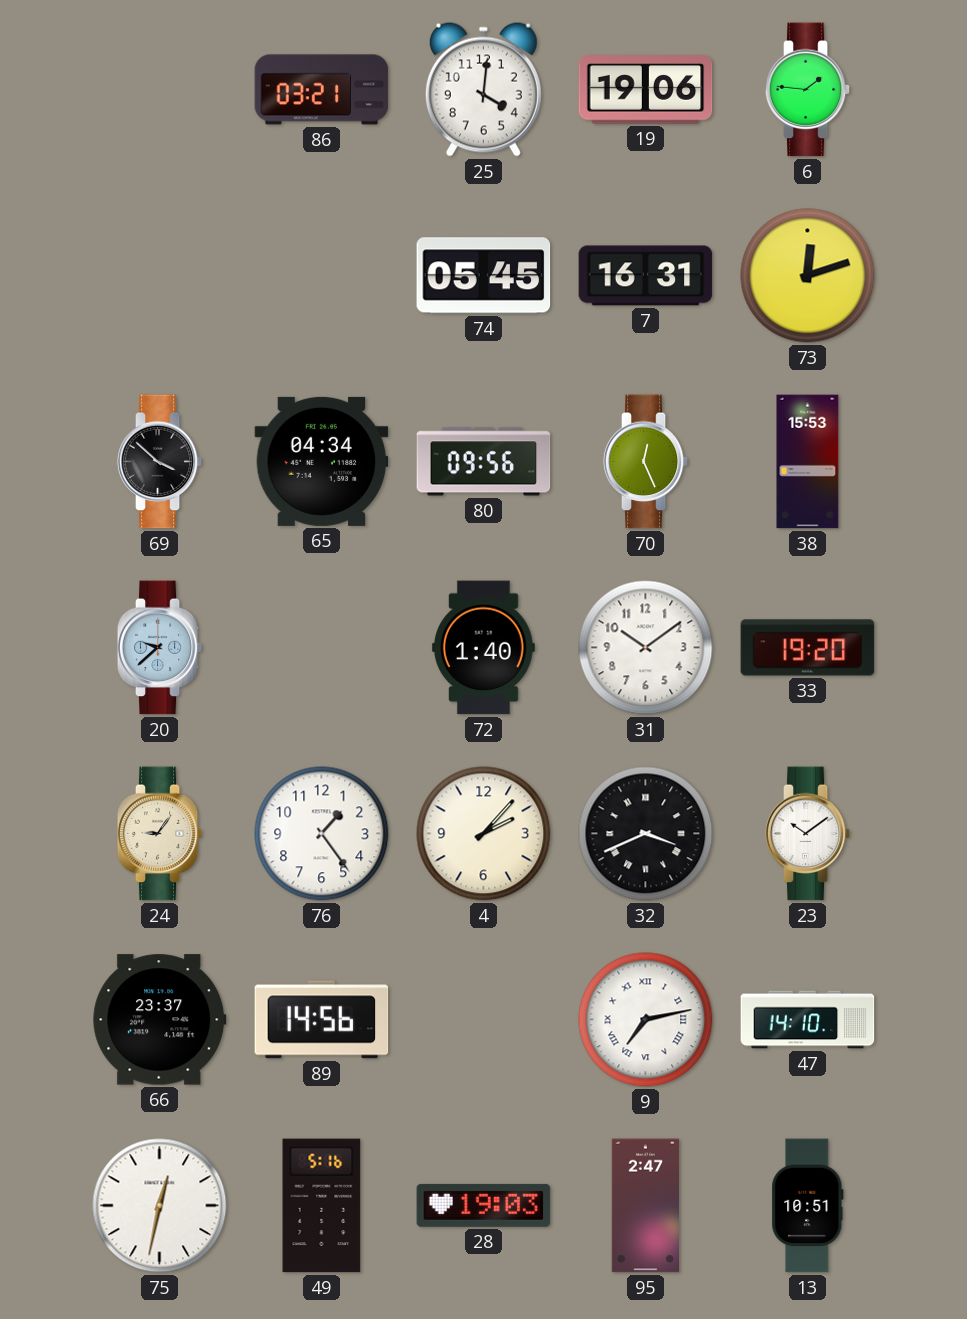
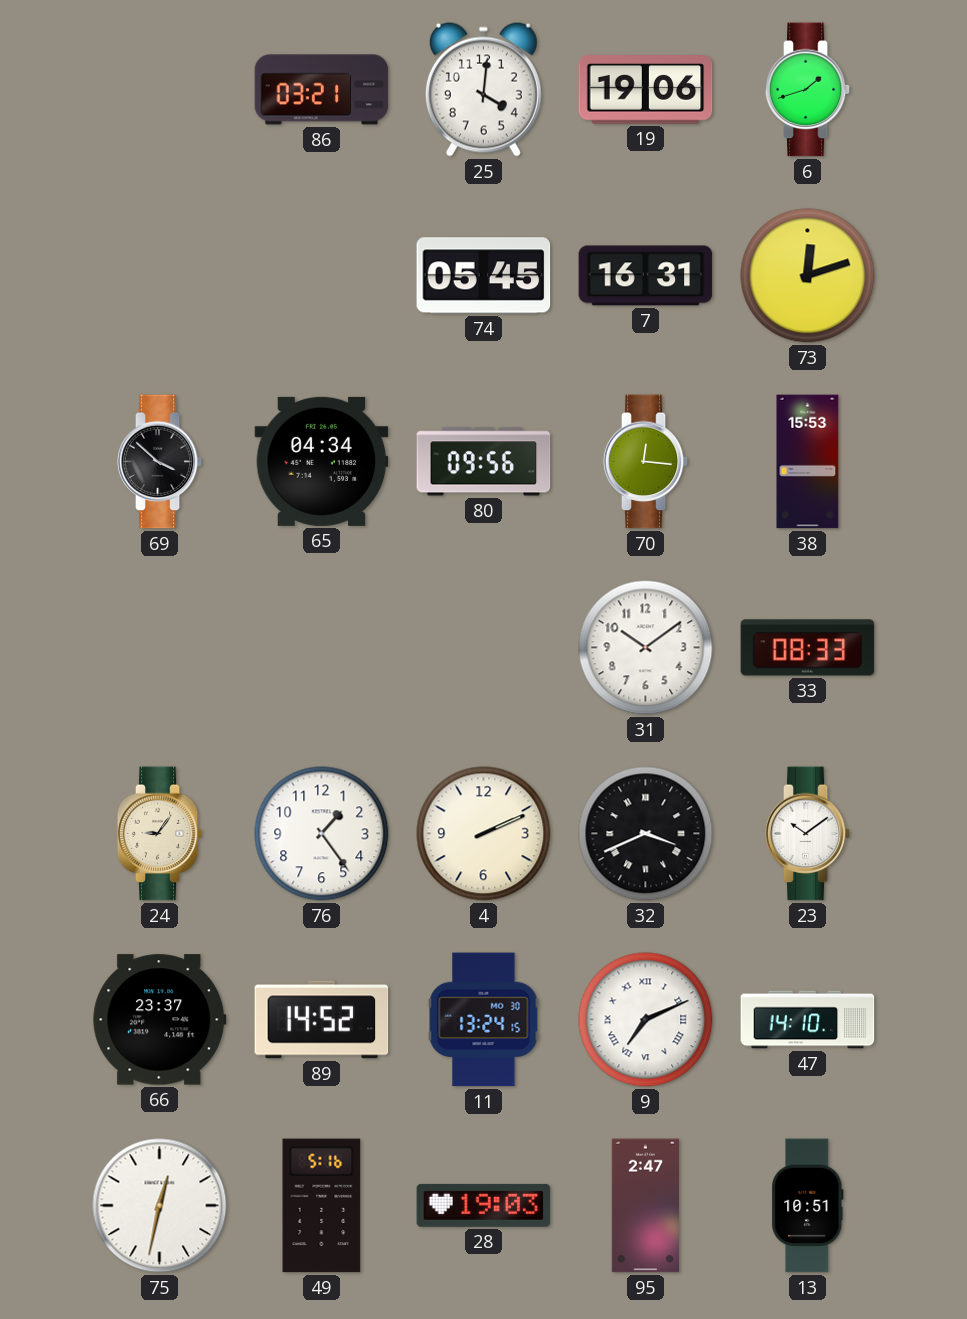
6: 1:46 -> 1:42
70: 12:26 -> 12:16
20: 9:38 -> none
72: 1:40 -> none
33: 19:20 -> 08:33
4: 2:07 -> 2:11
89: 14:56 -> 14:52
11: none -> 13:24
9: 7:13 -> 7:11
